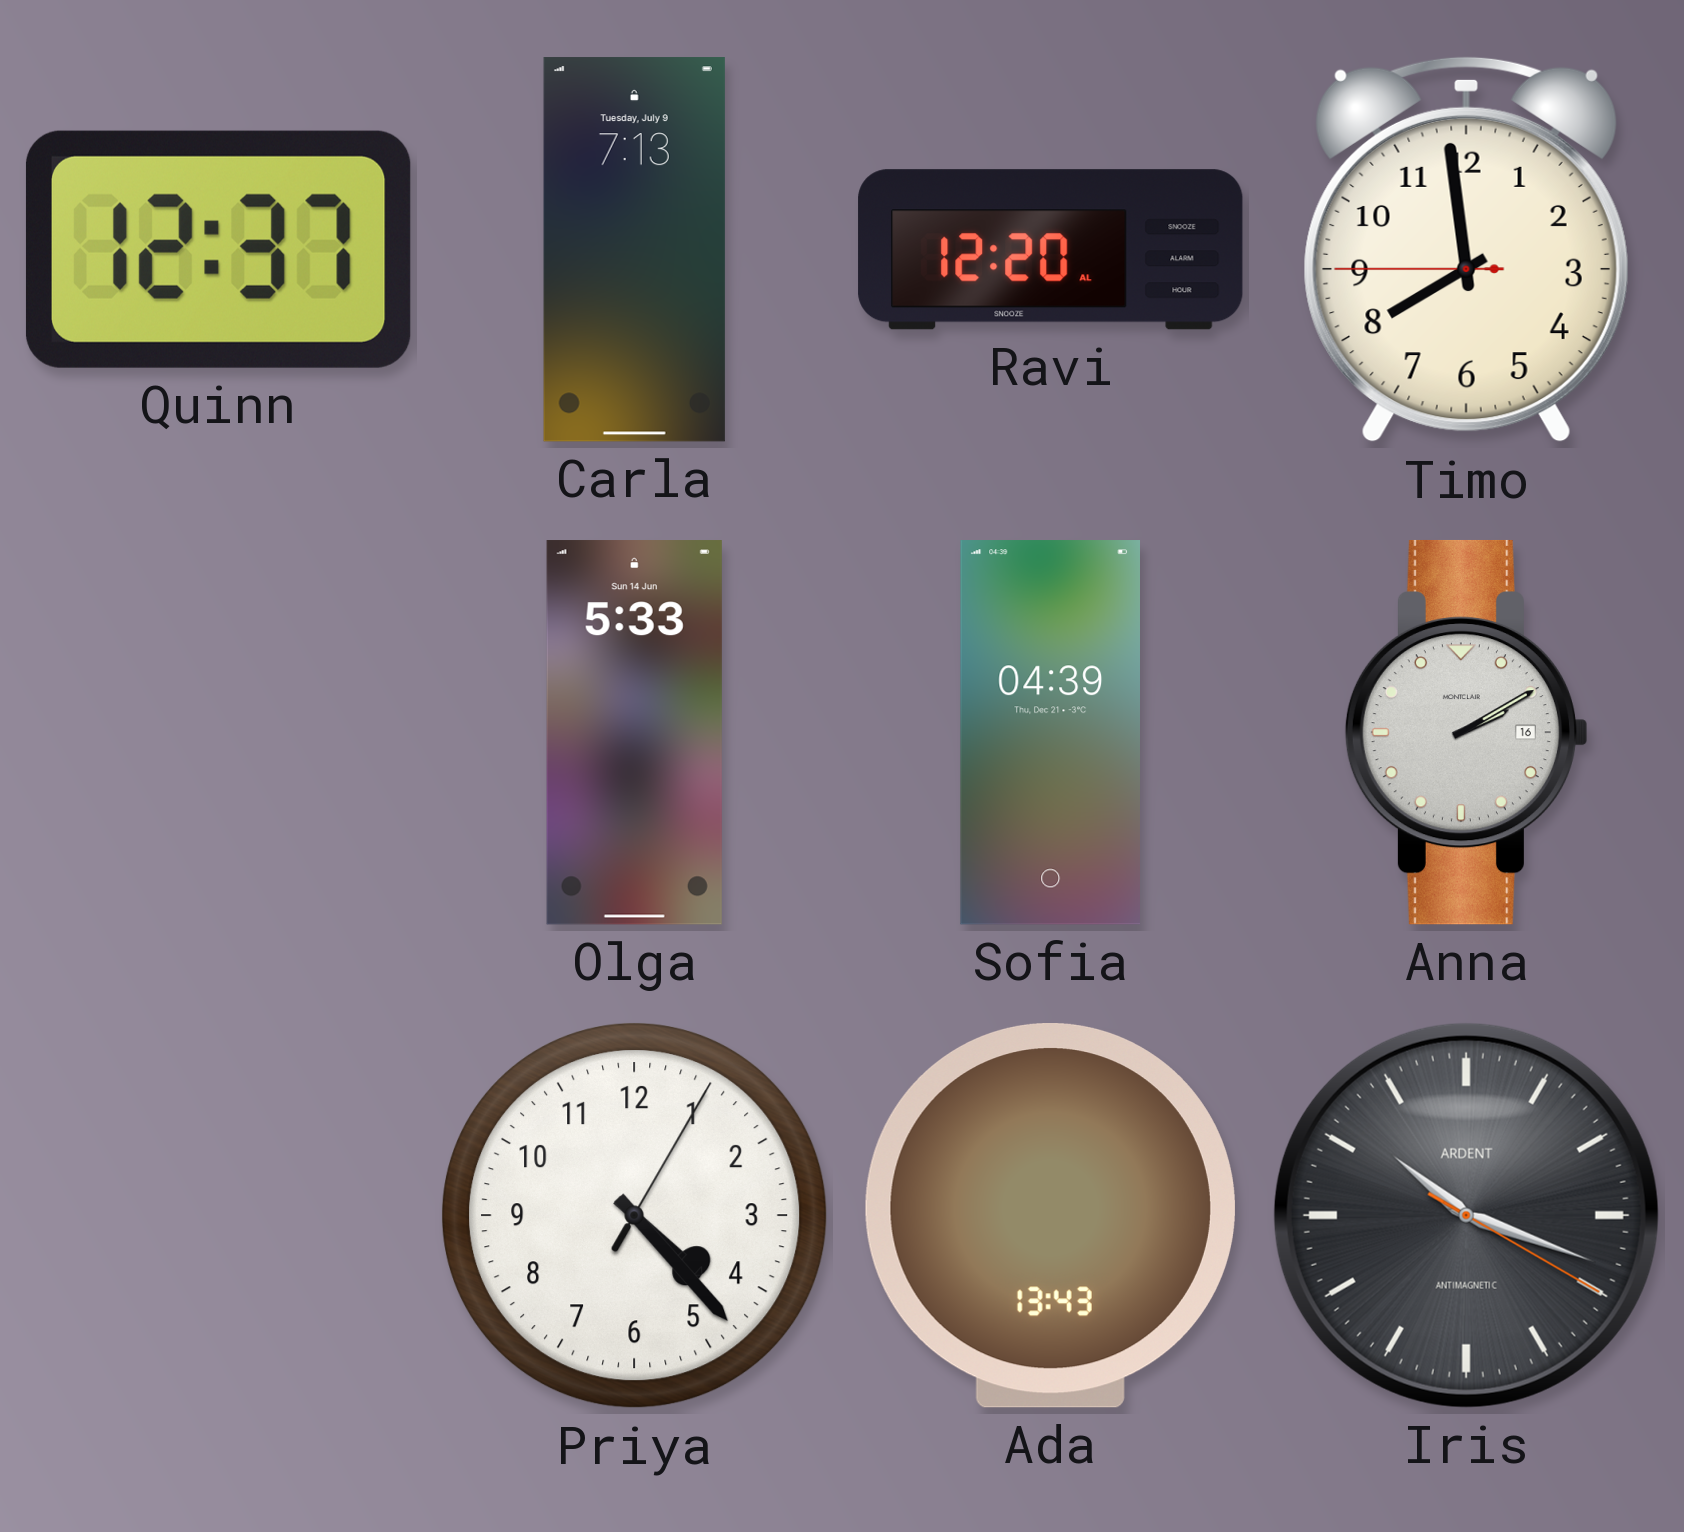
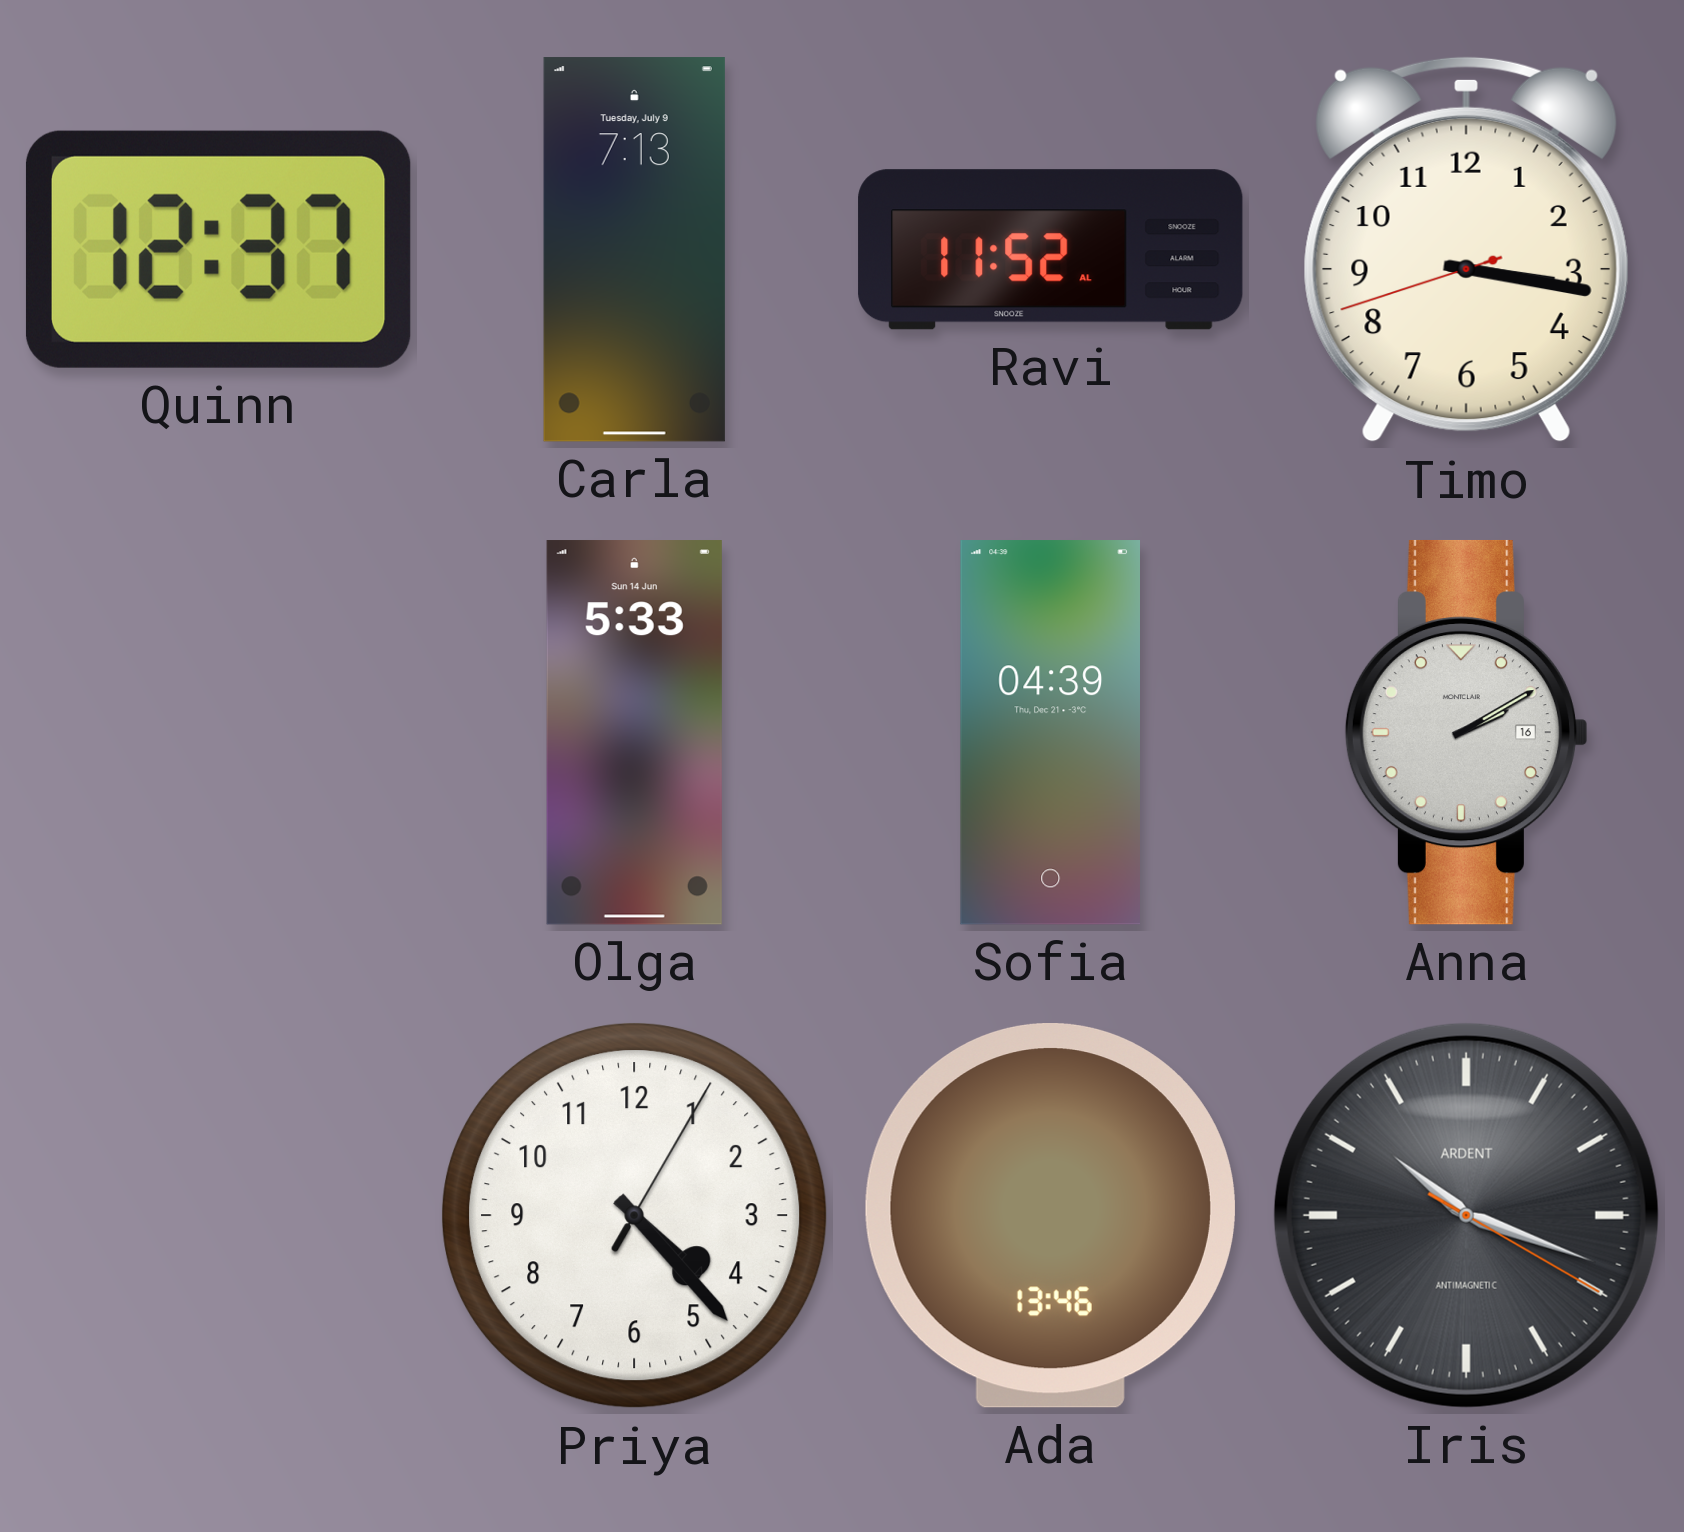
Ravi: 12:20 -> 11:52
Timo: 7:58 -> 3:16
Ada: 13:43 -> 13:46
